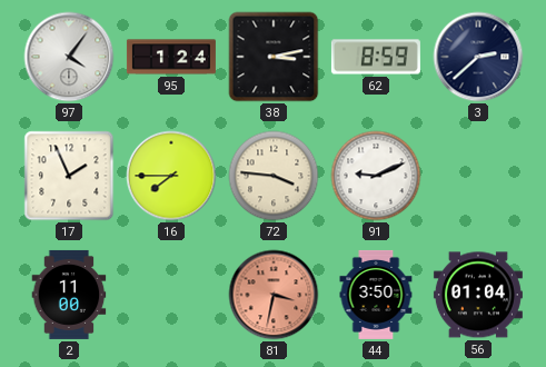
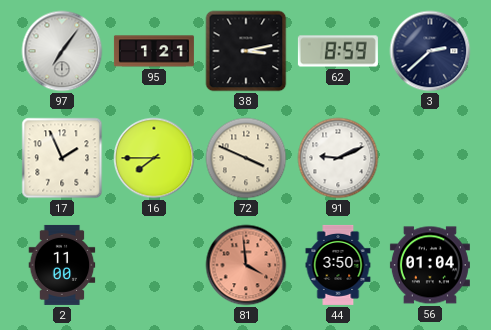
97: 4:06 -> 7:06
95: 1:24 -> 1:21
72: 3:46 -> 3:49
81: 3:32 -> 3:59
